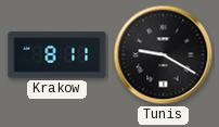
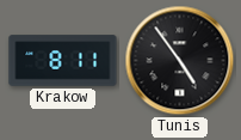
Tunis: 9:20 -> 4:54
